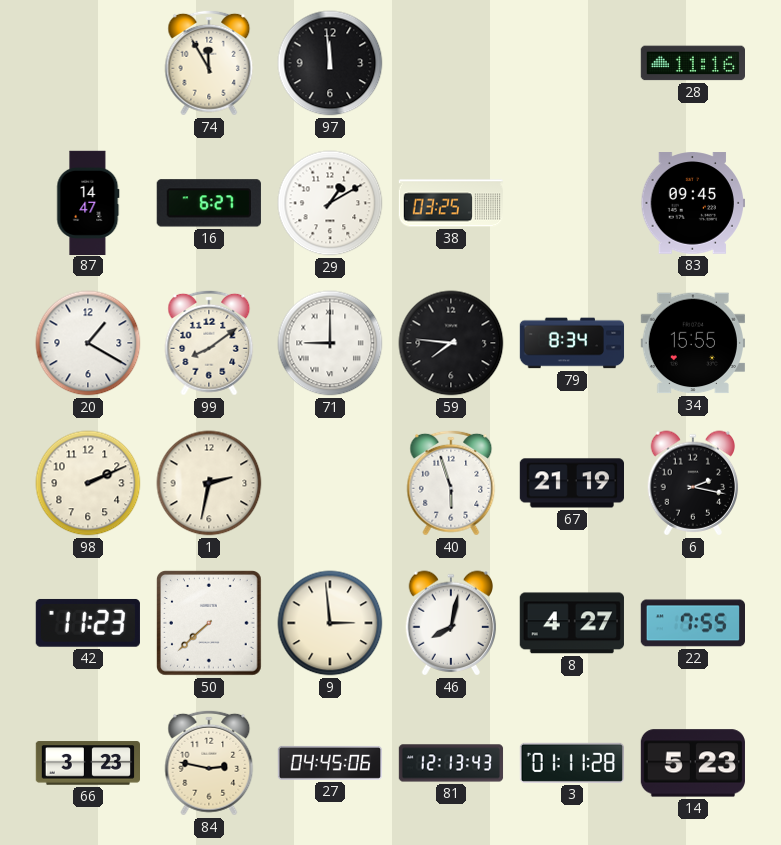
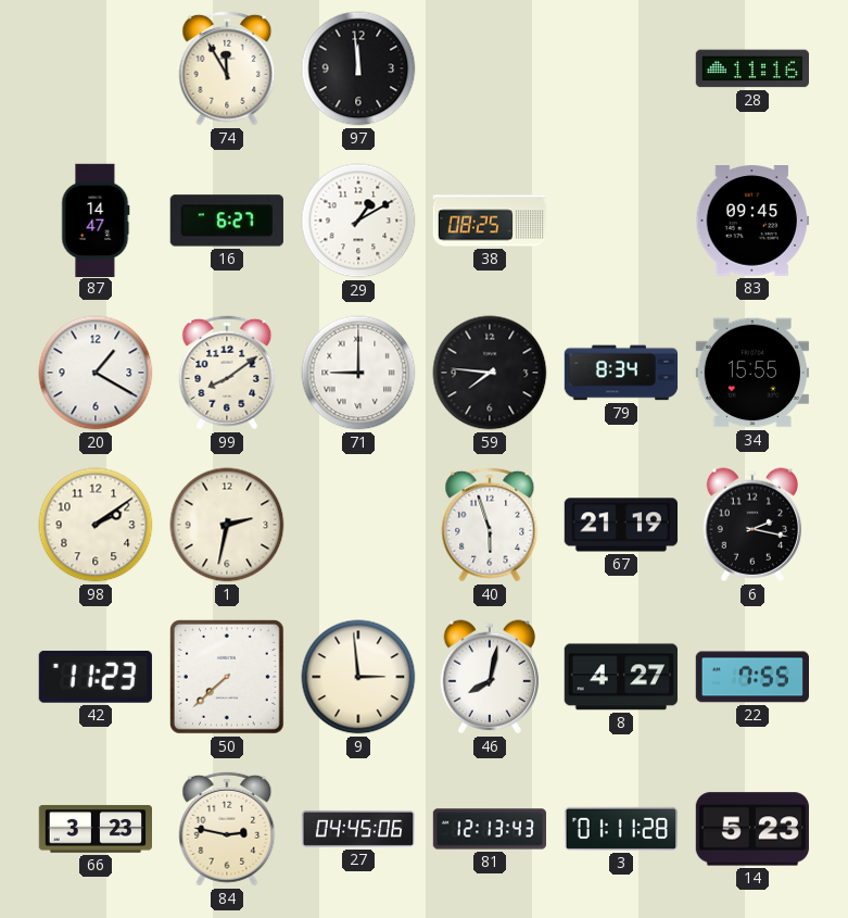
38: 03:25 -> 08:25
98: 2:11 -> 2:09
